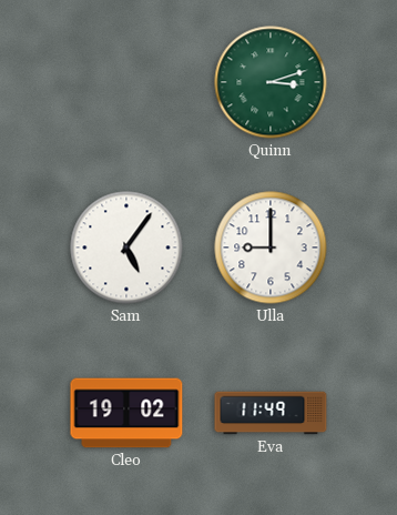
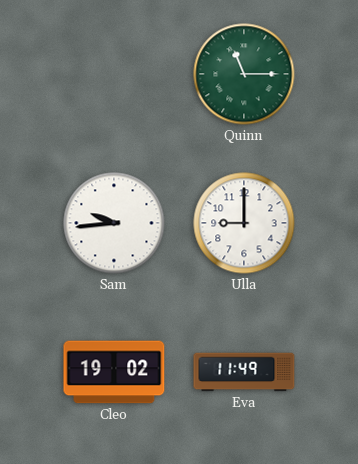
Quinn: 3:12 -> 11:15
Sam: 5:06 -> 9:44
